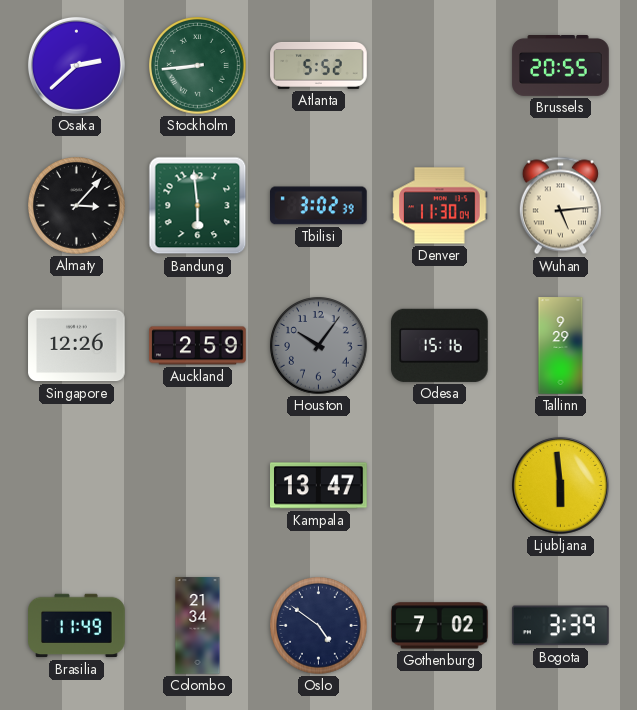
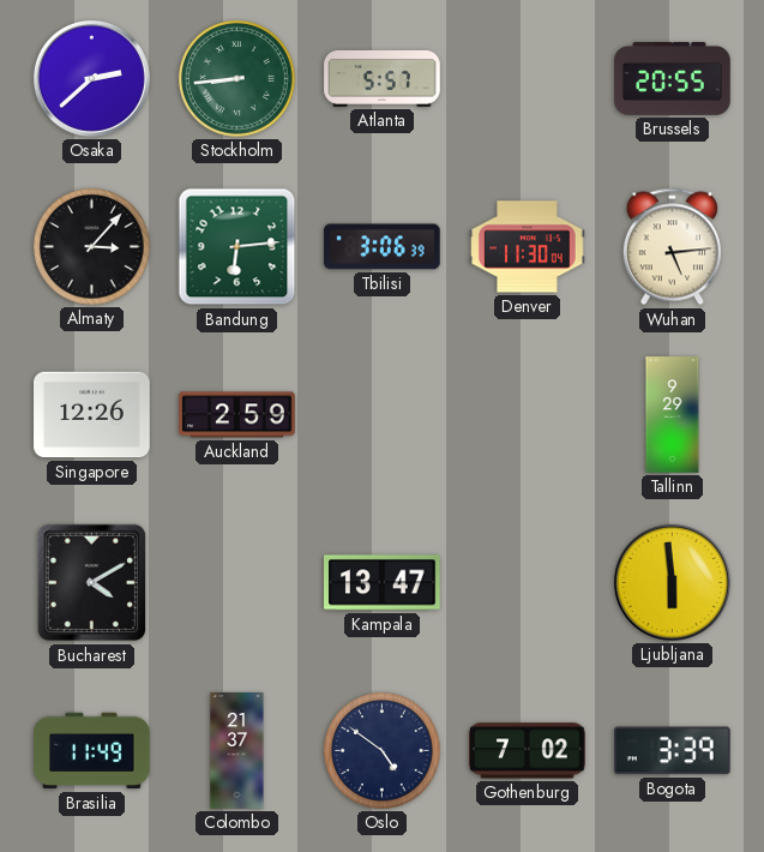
Atlanta: 5:52 -> 5:57
Bandung: 5:59 -> 6:14
Tbilisi: 3:02 -> 3:06
Houston: 10:06 -> none
Odesa: 15:16 -> none
Bucharest: none -> 4:10
Colombo: 21:34 -> 21:37
